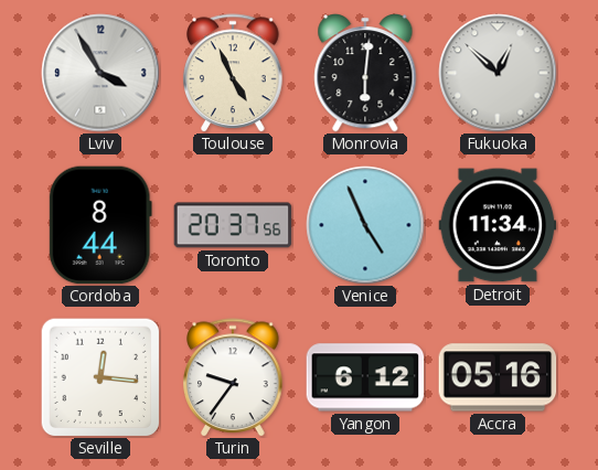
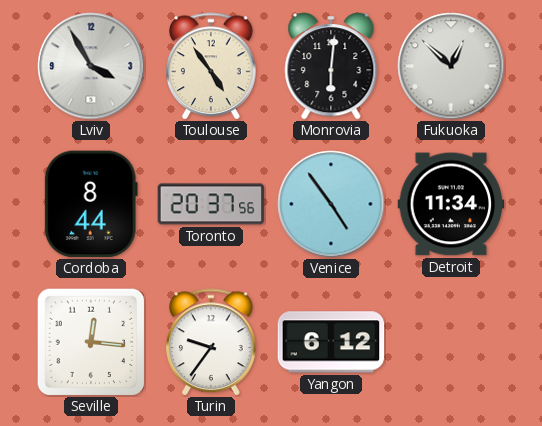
Toulouse: 4:56 -> 4:54
Venice: 4:56 -> 4:54
Accra: 05:16 -> none
